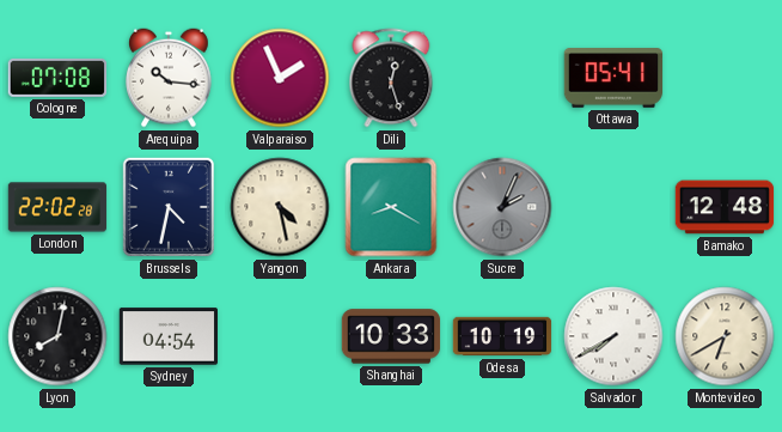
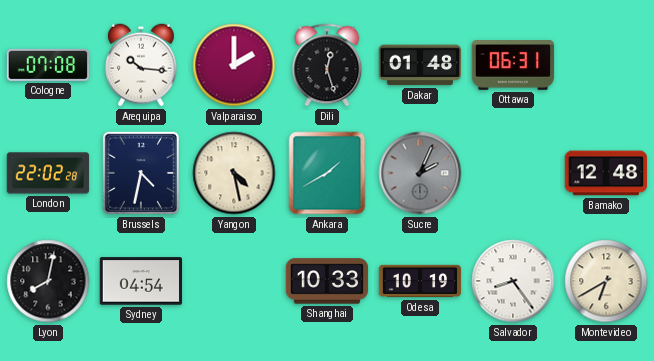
Valparaiso: 1:56 -> 2:00
Dakar: none -> 01:48
Ottawa: 05:41 -> 06:31
Ankara: 8:20 -> 1:40
Salvador: 7:40 -> 8:24
